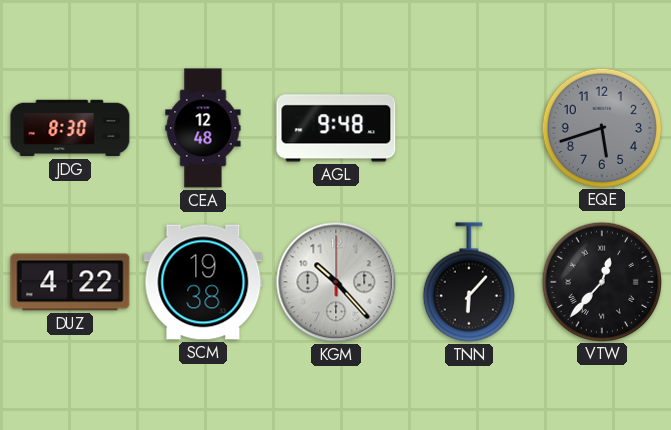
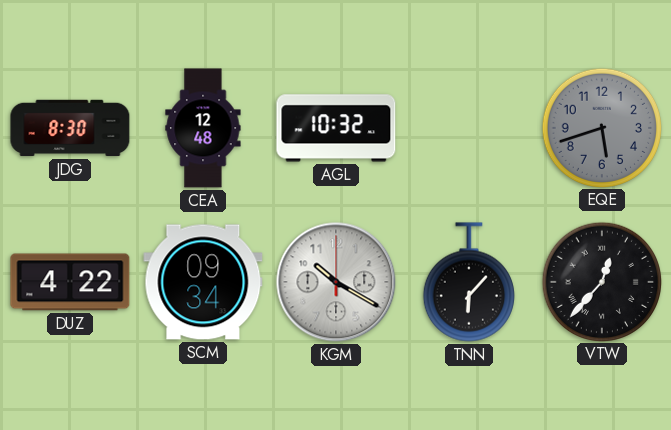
AGL: 9:48 -> 10:32
SCM: 19:38 -> 09:34
KGM: 10:23 -> 10:20
